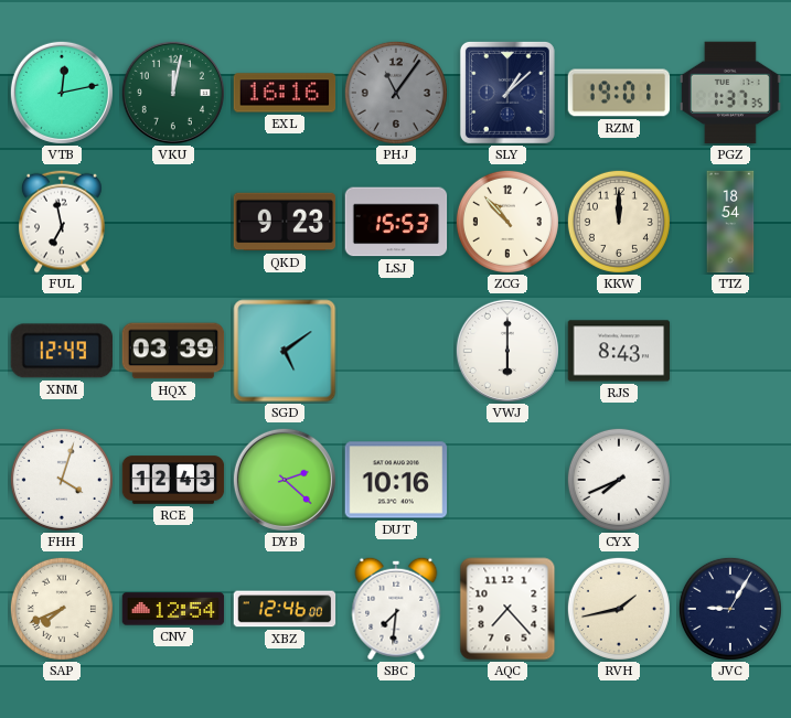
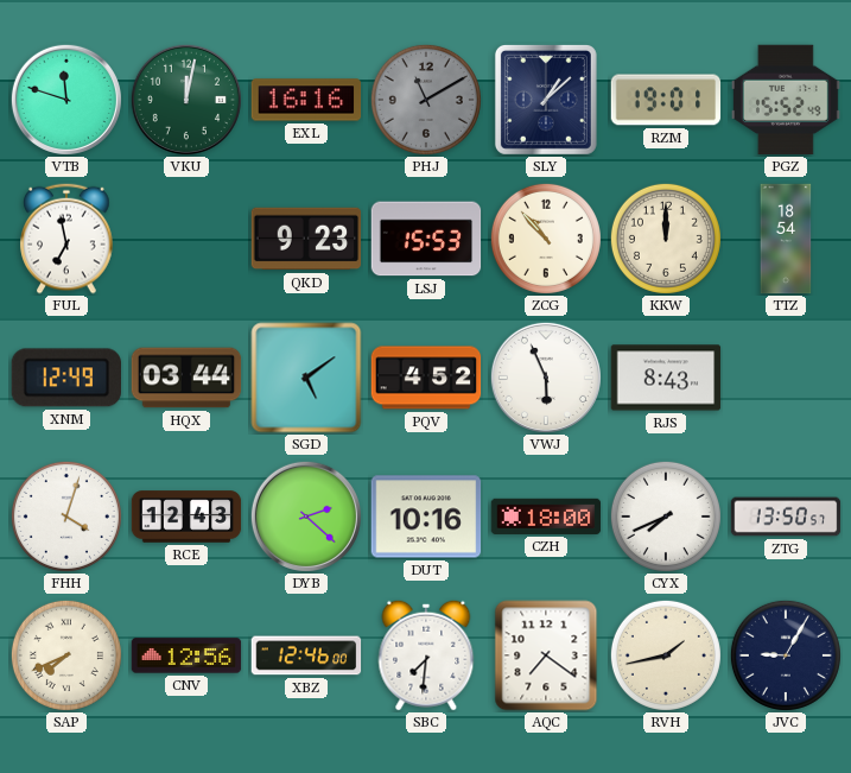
VTB: 12:13 -> 11:48
PHJ: 11:06 -> 11:10
PGZ: 1:37 -> 15:52
HQX: 03:39 -> 03:44
PQV: none -> 4:52
VWJ: 6:00 -> 5:56
CZH: none -> 18:00
ZTG: none -> 13:50
CNV: 12:54 -> 12:56
AQC: 7:23 -> 7:21
